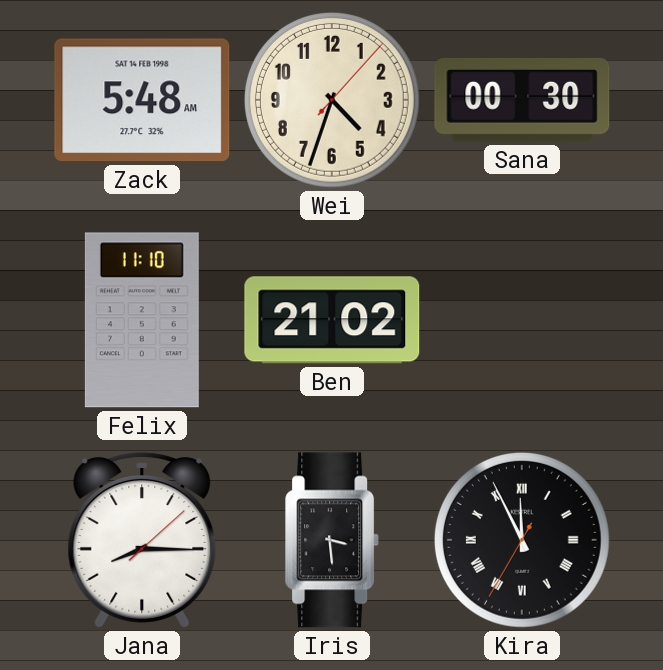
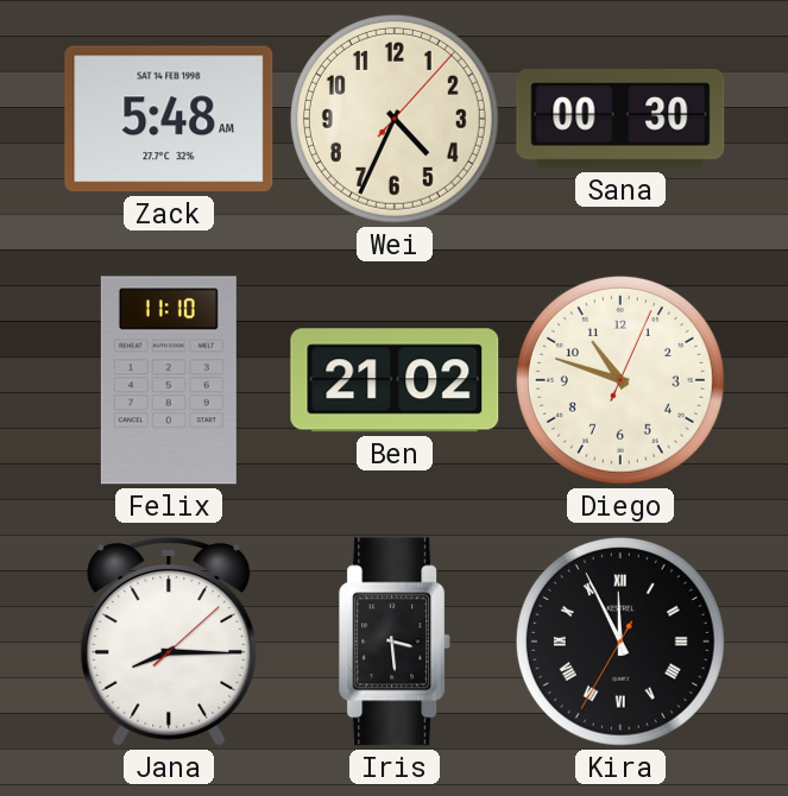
Wei: 4:33 -> 4:34
Diego: none -> 10:48
